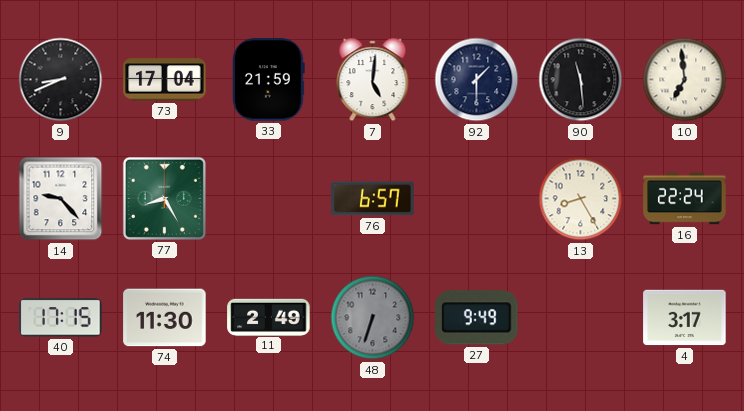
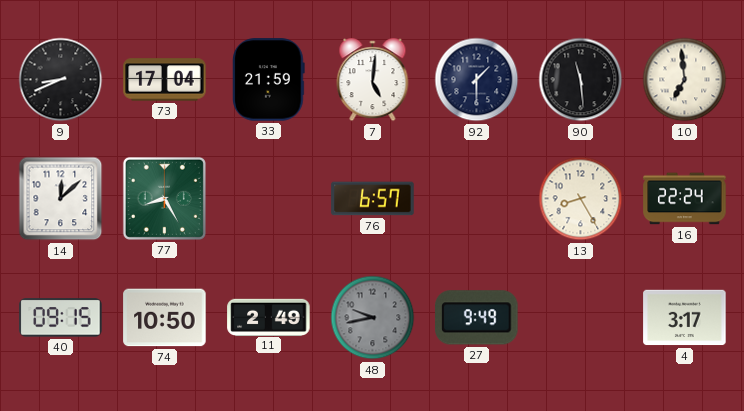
14: 9:23 -> 12:08
40: 17:15 -> 09:15
74: 11:30 -> 10:50
48: 6:33 -> 9:43
